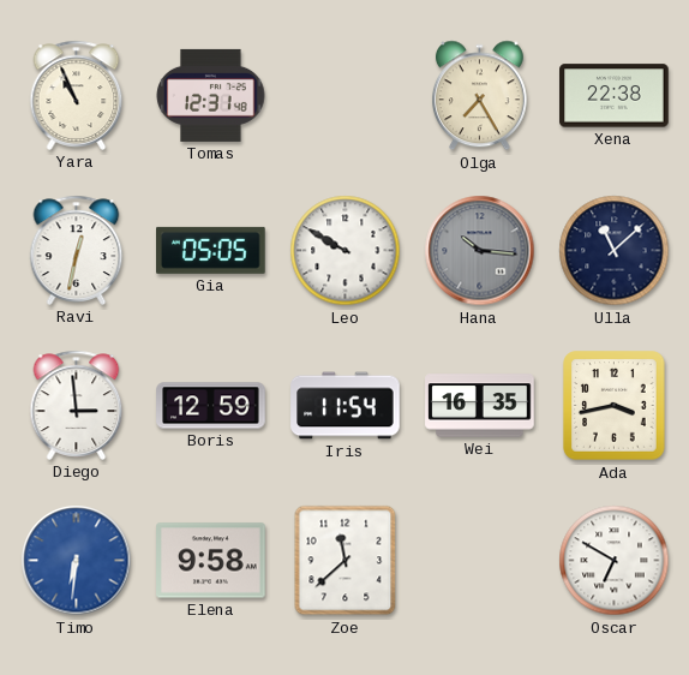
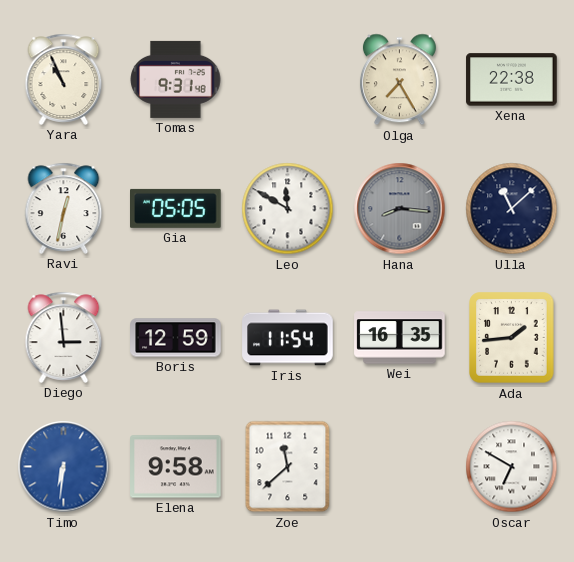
Tomas: 12:31 -> 9:31
Leo: 9:50 -> 11:50
Hana: 10:16 -> 8:16
Ada: 3:43 -> 1:44
